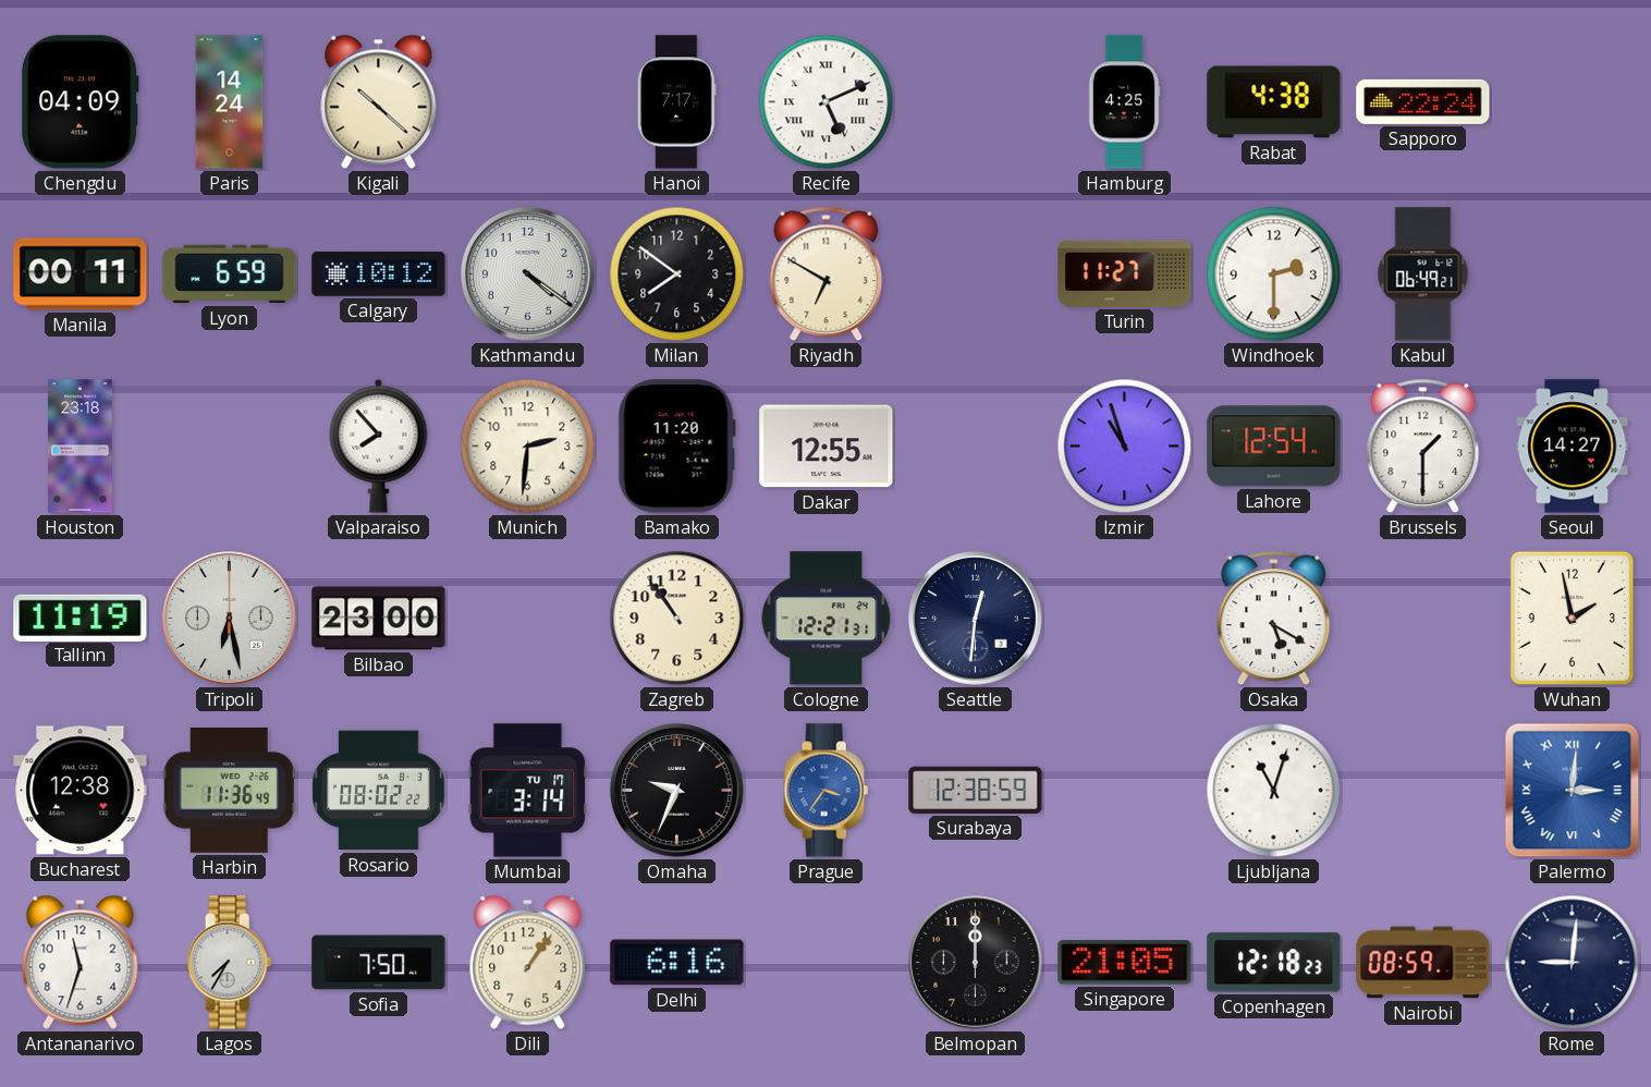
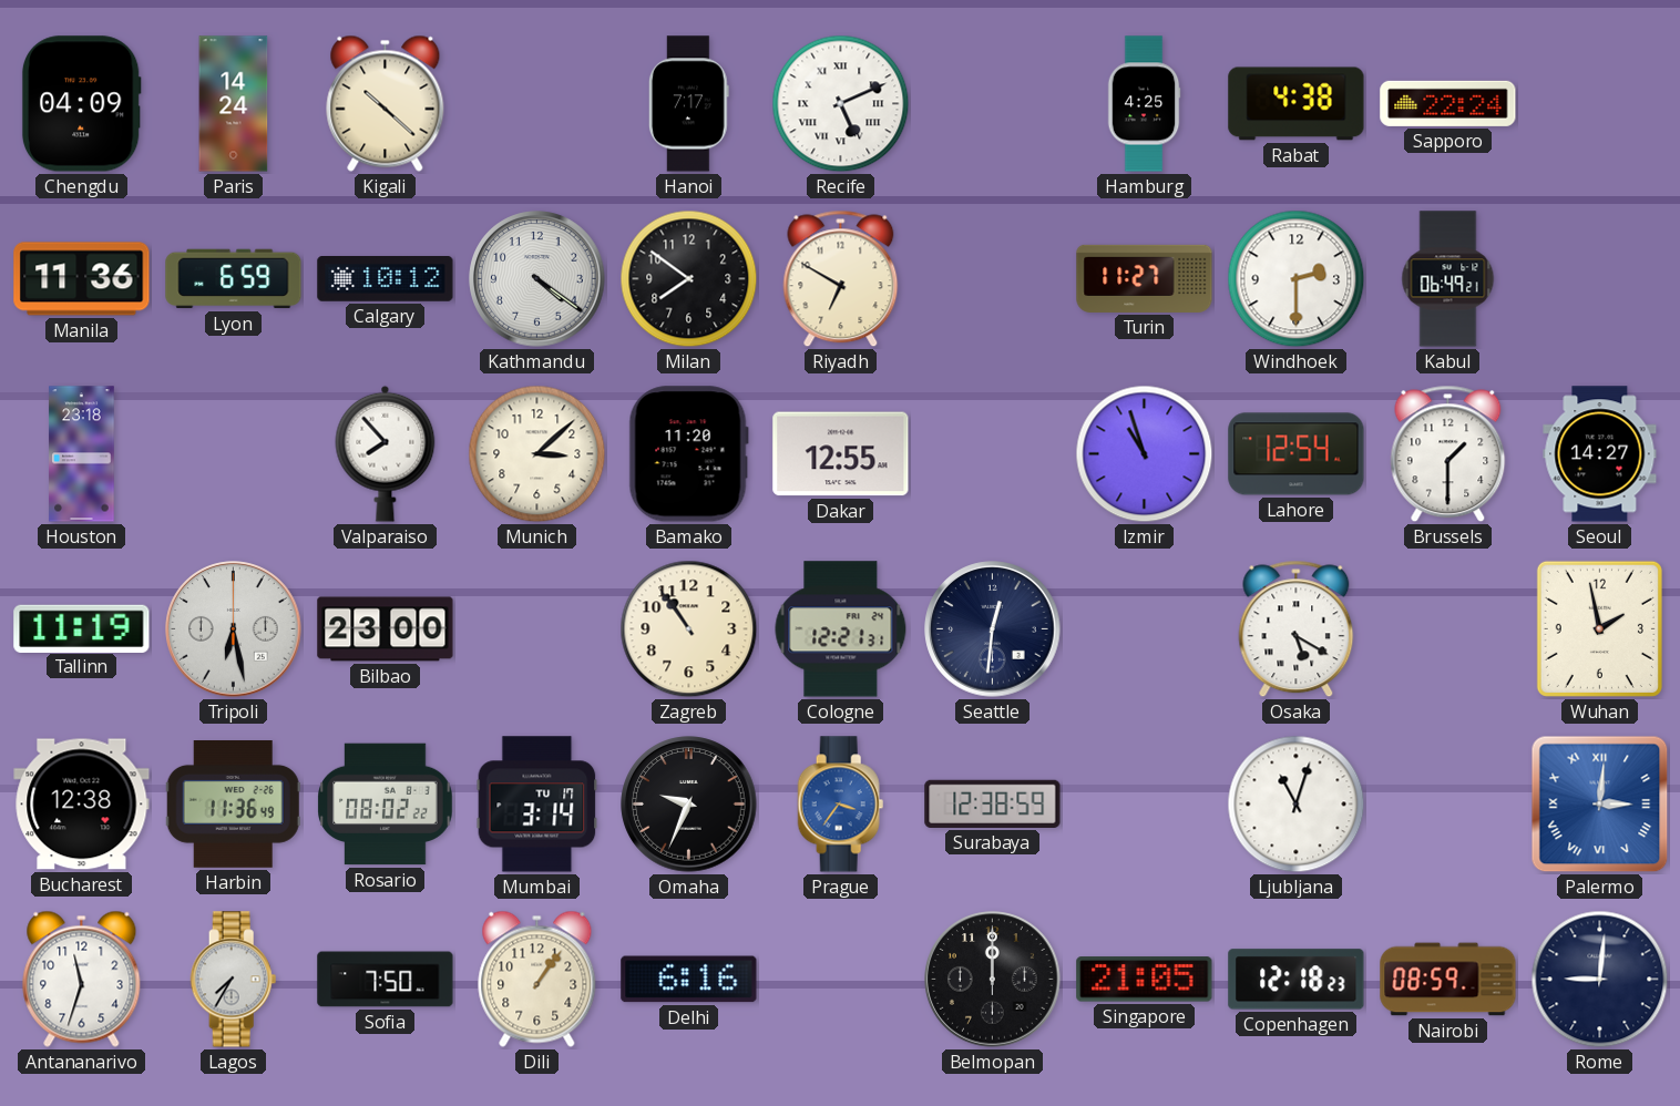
Manila: 00:11 -> 11:36
Munich: 2:31 -> 3:08
